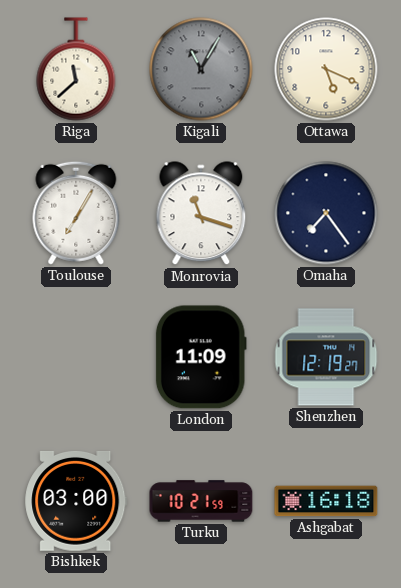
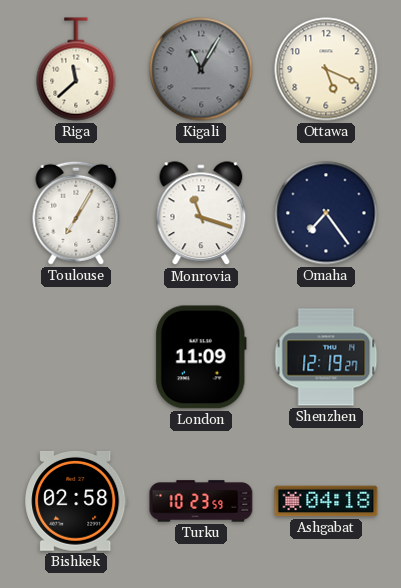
Bishkek: 03:00 -> 02:58
Turku: 10:21 -> 10:23
Ashgabat: 16:18 -> 04:18
